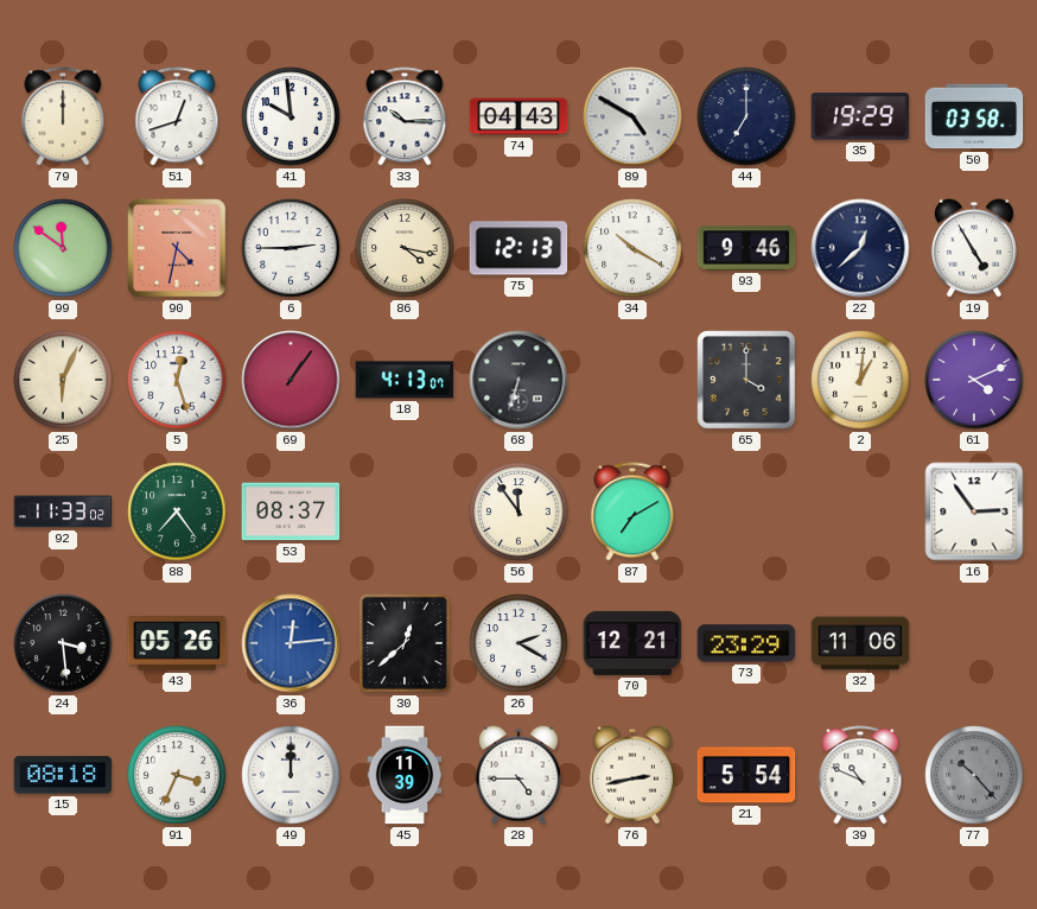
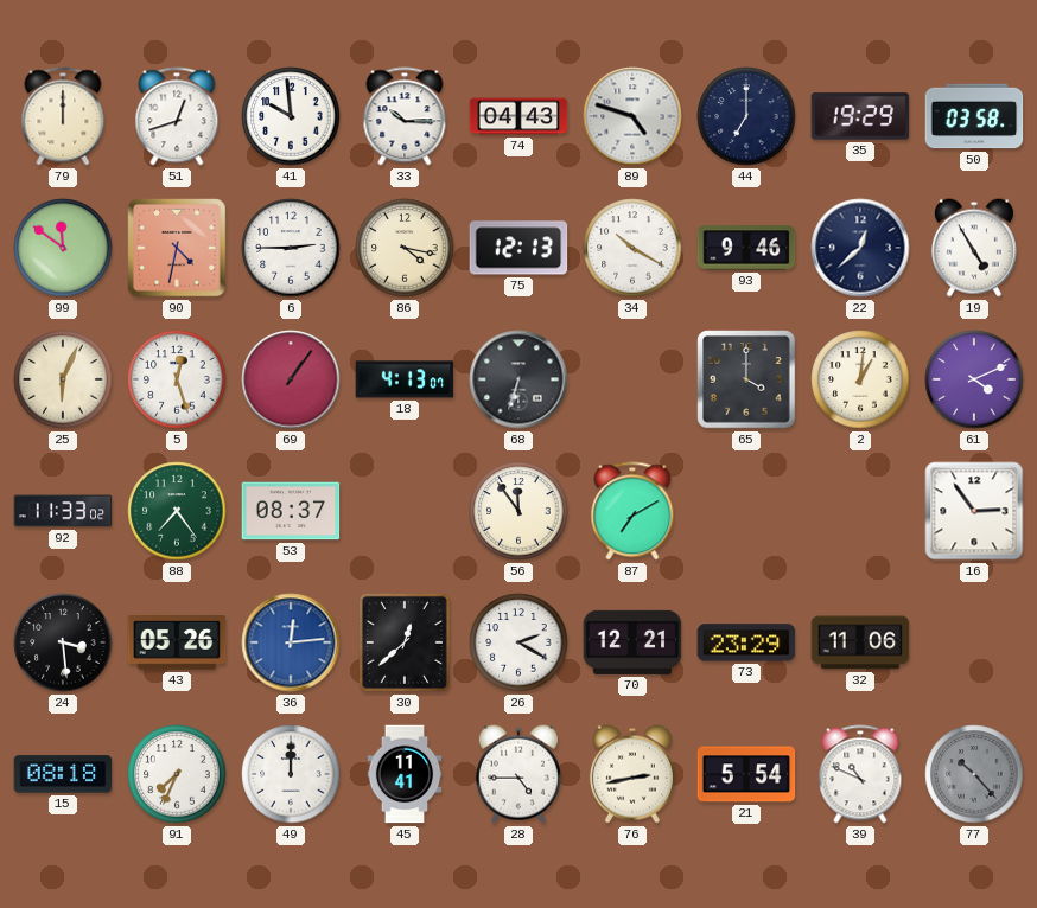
89: 4:50 -> 4:48
91: 3:34 -> 7:34
45: 11:39 -> 11:41
